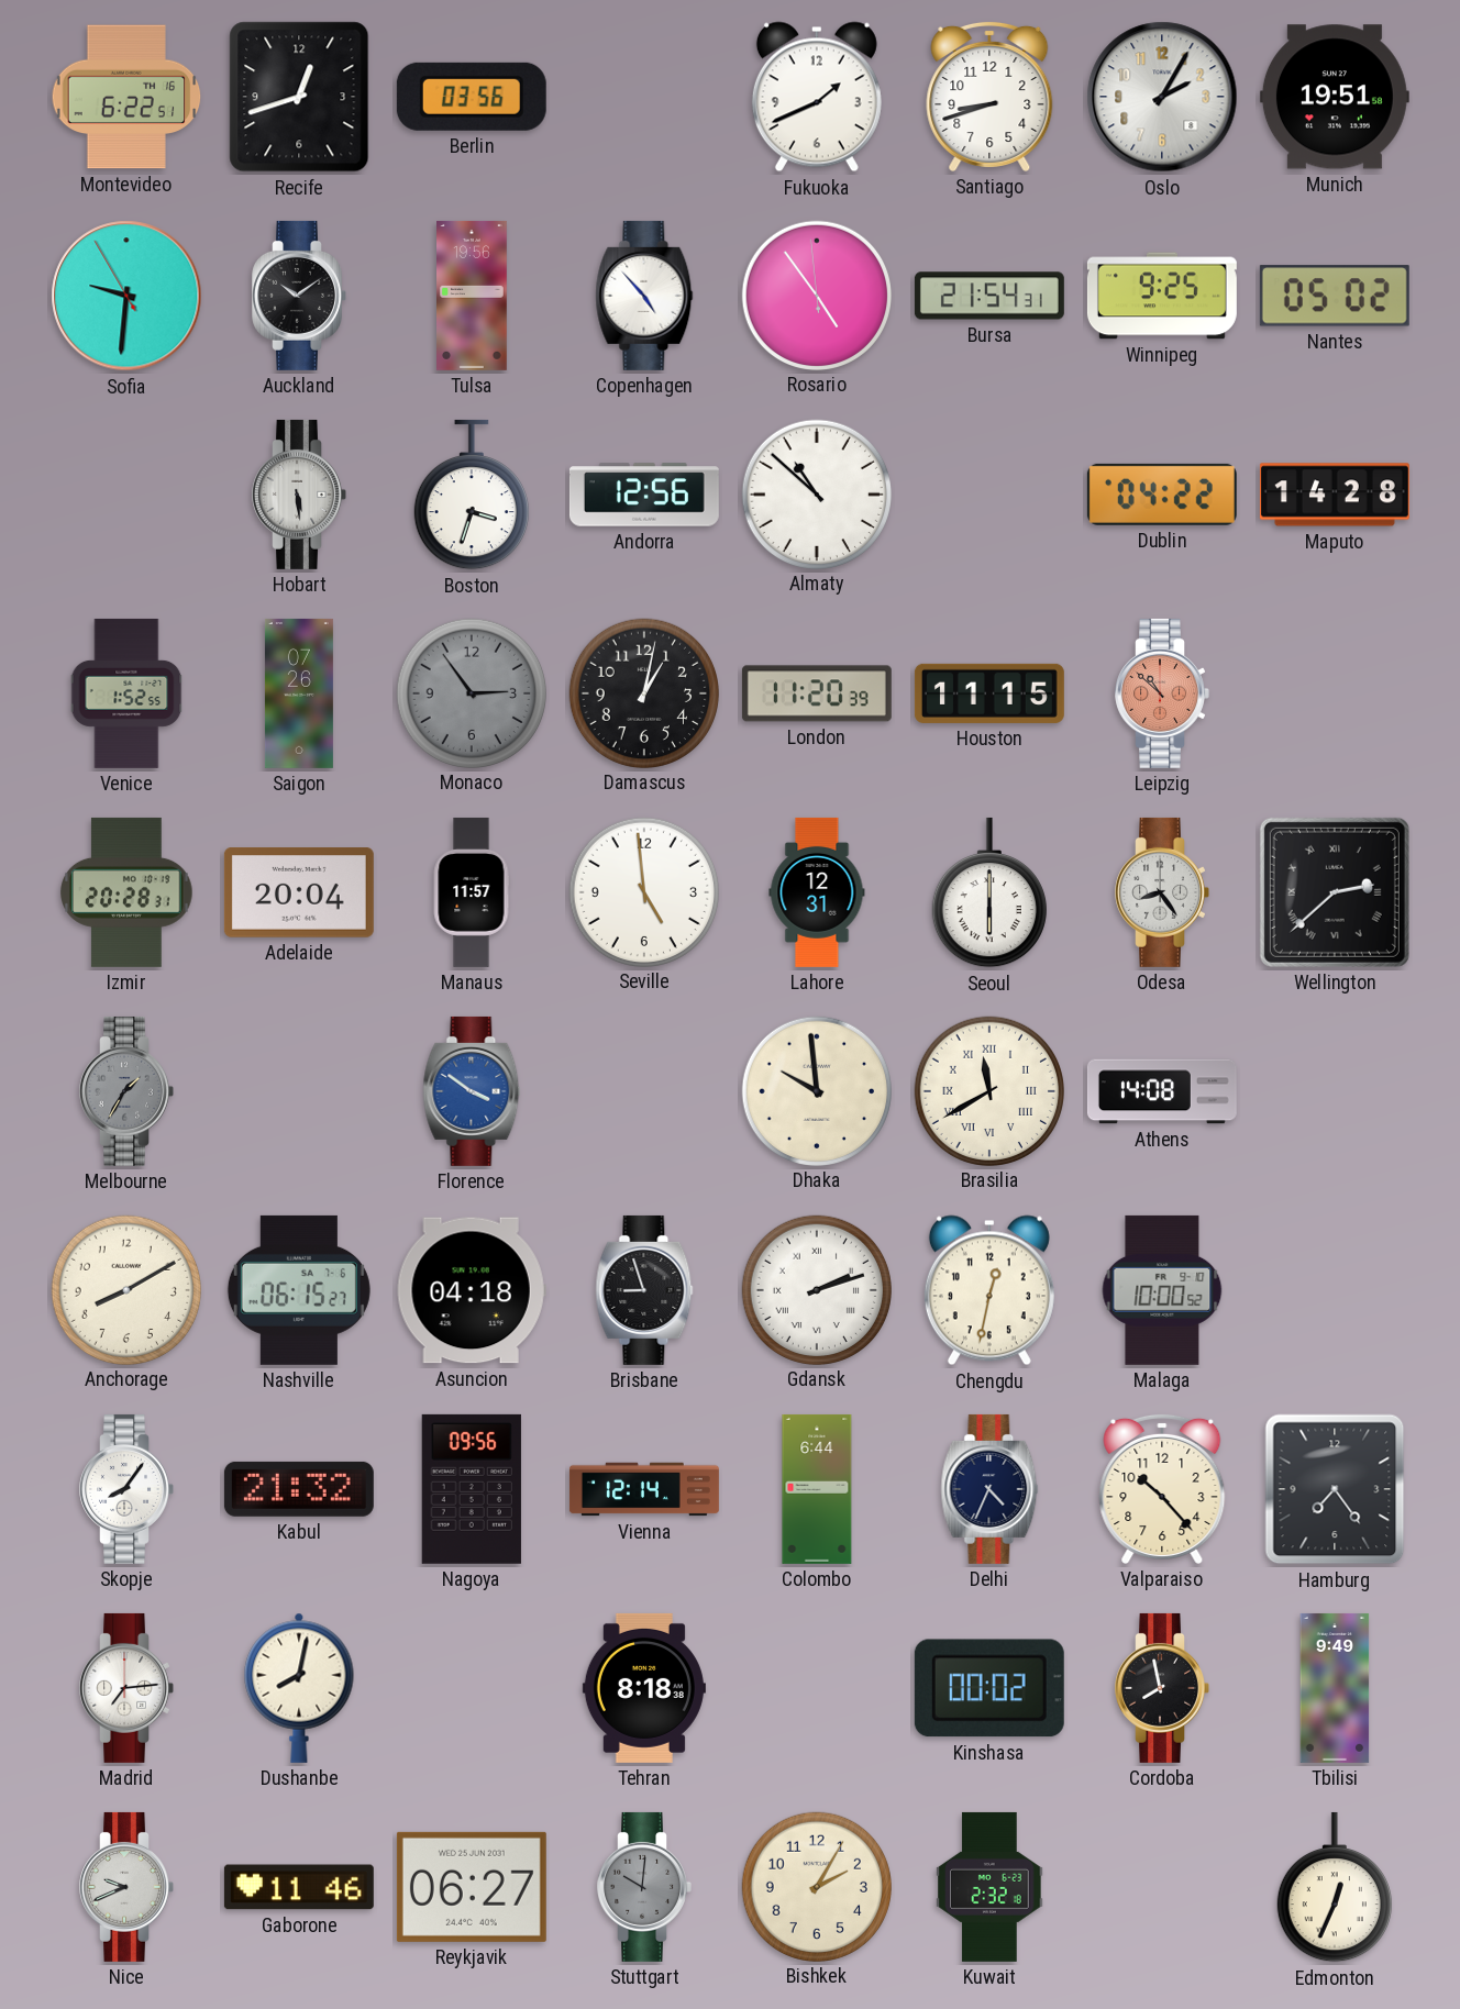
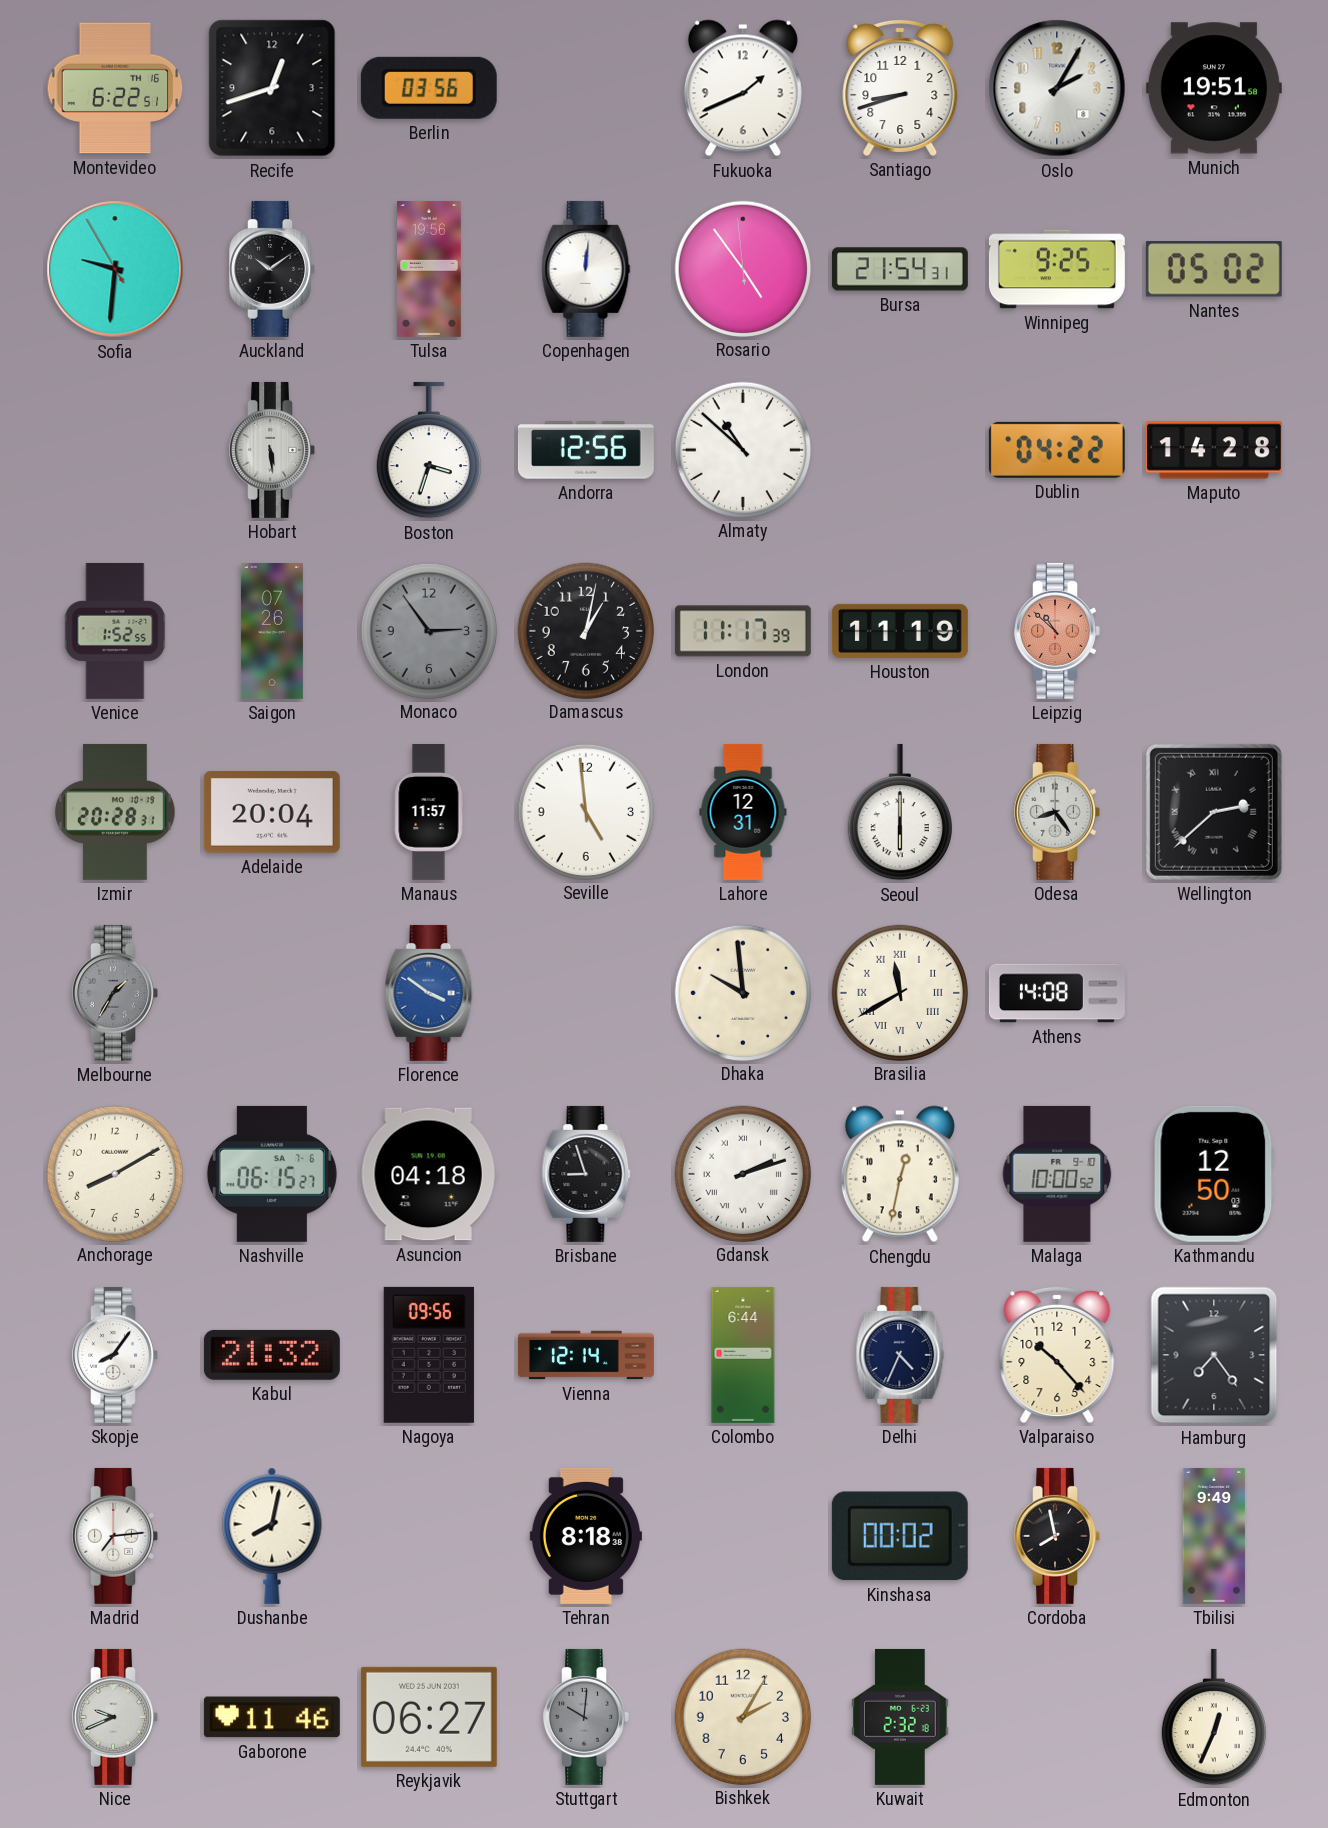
Copenhagen: 4:53 -> 12:01
London: 11:20 -> 11:17
Houston: 11:15 -> 11:19
Kathmandu: none -> 12:50
